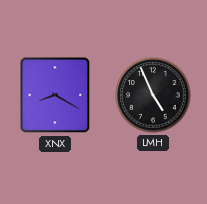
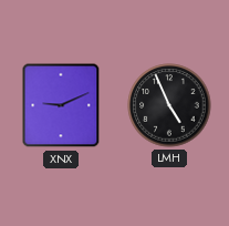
XNX: 8:20 -> 9:11
